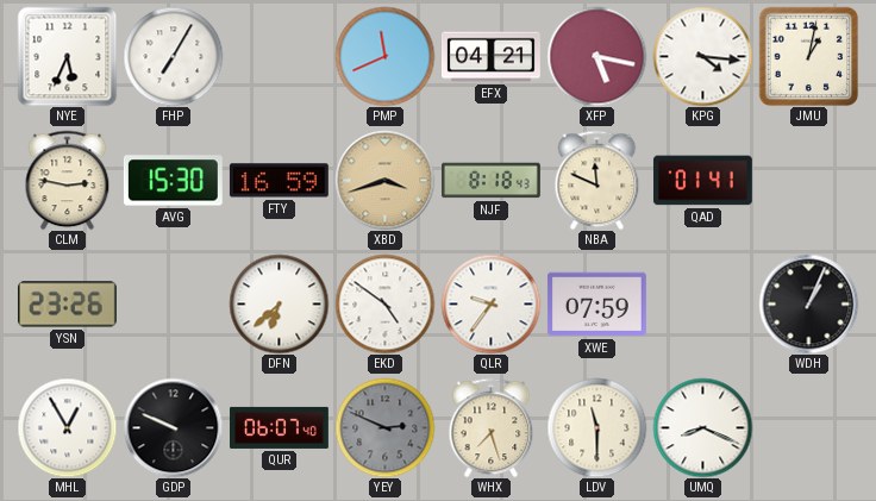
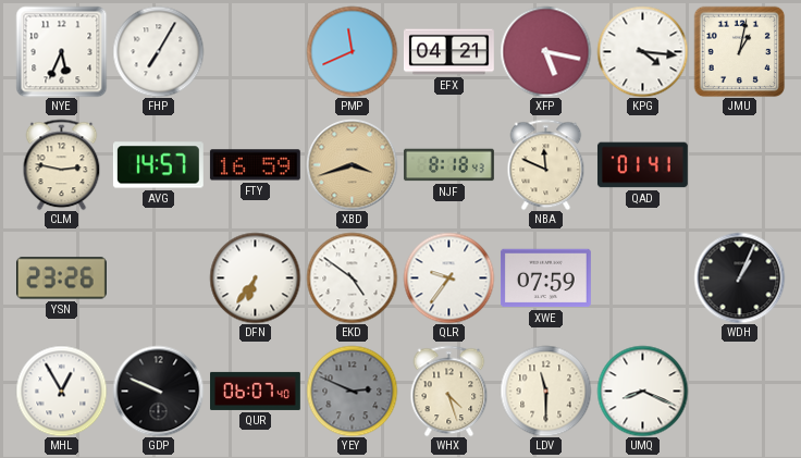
AVG: 15:30 -> 14:57
DFN: 6:38 -> 6:36
WHX: 7:27 -> 4:27
